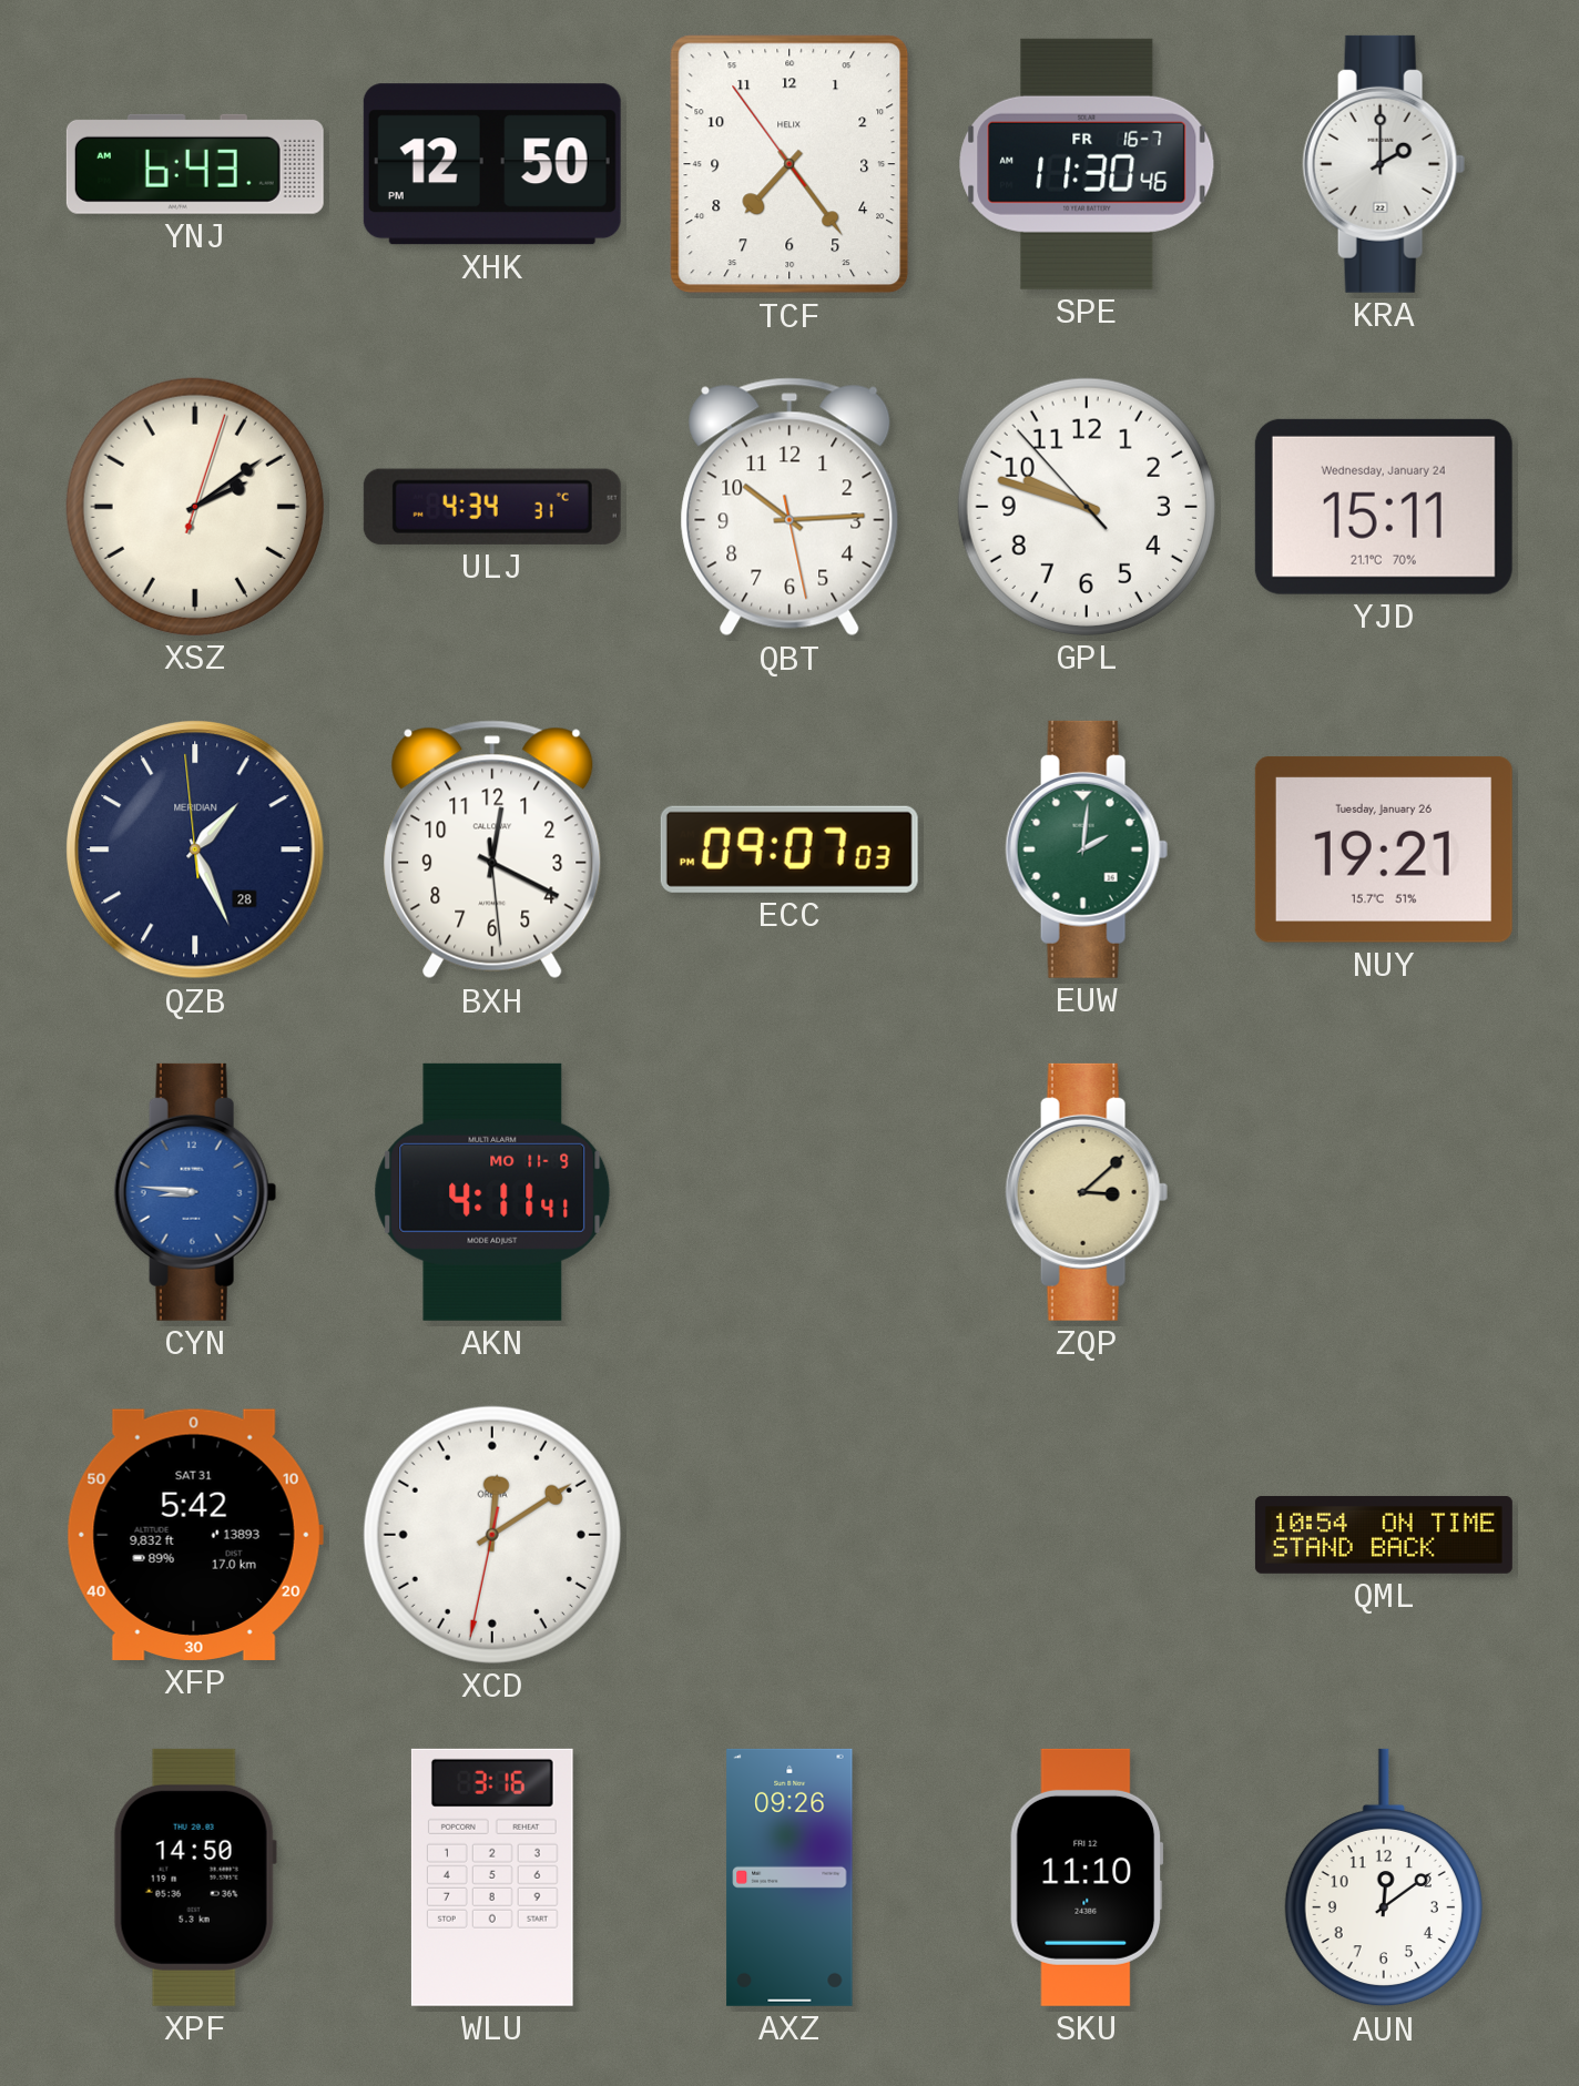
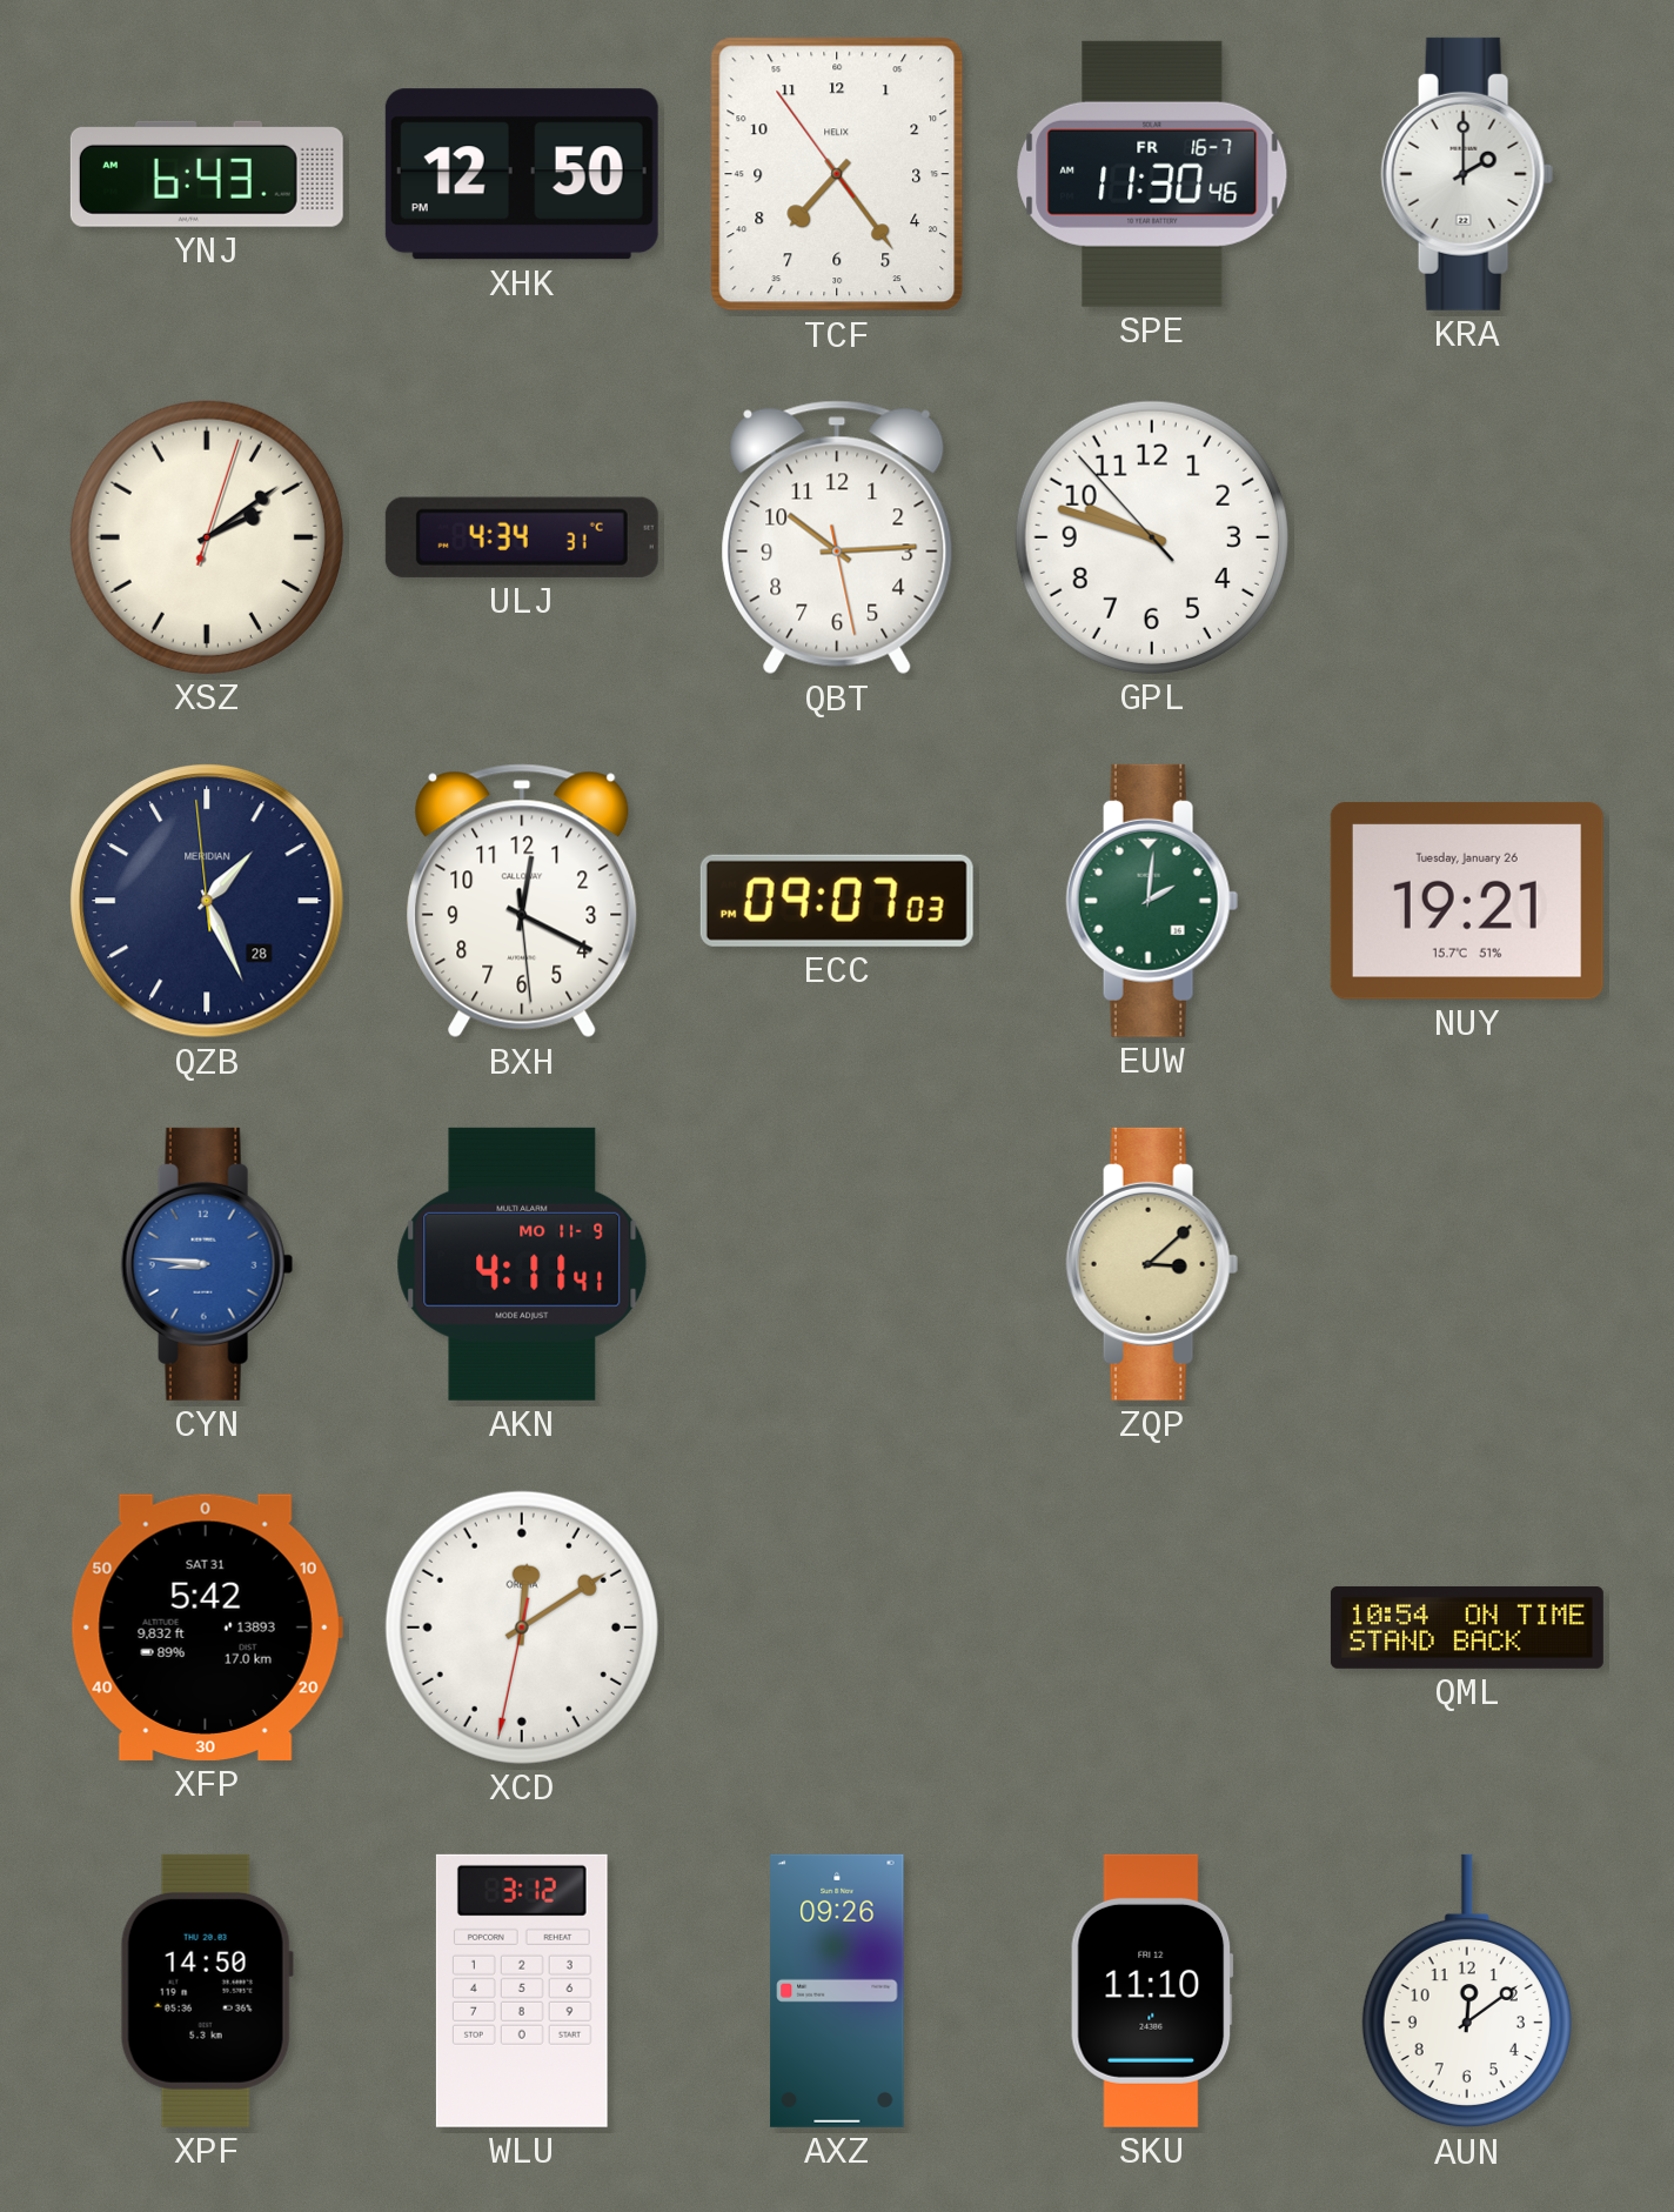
YJD: 15:11 -> none
WLU: 3:16 -> 3:12
